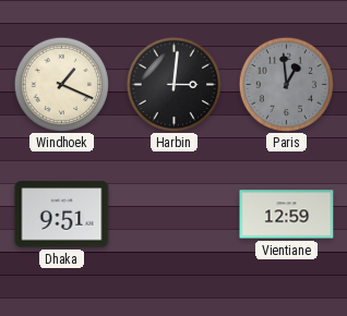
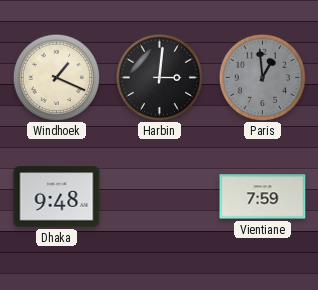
Dhaka: 9:51 -> 9:48
Vientiane: 12:59 -> 7:59
